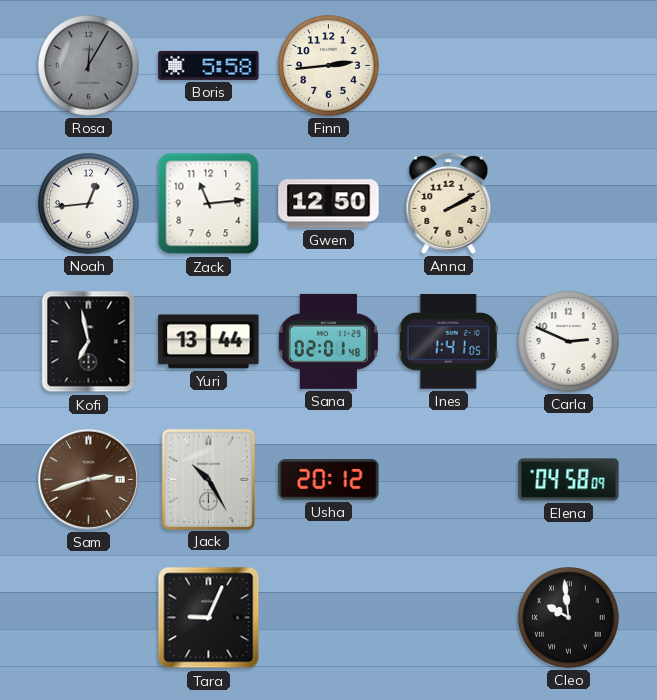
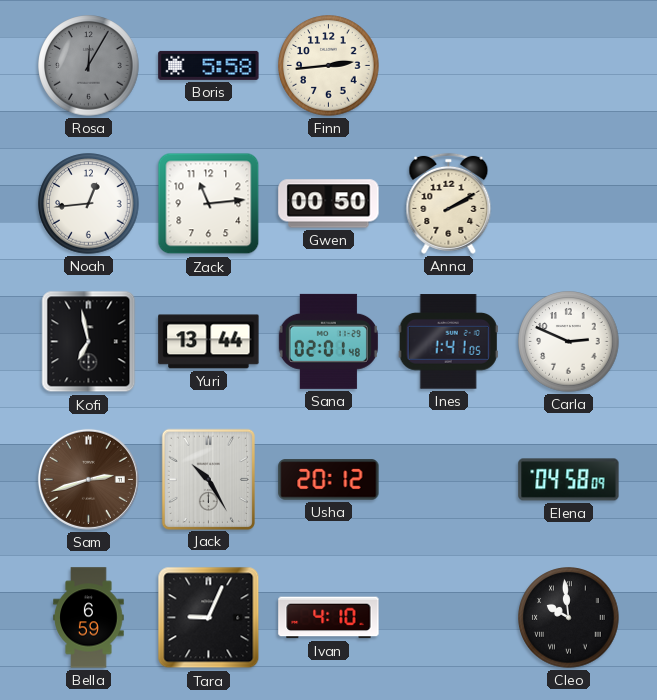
Gwen: 12:50 -> 00:50
Bella: none -> 6:59
Ivan: none -> 4:10
